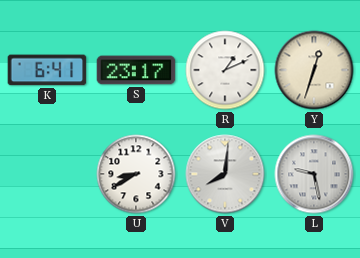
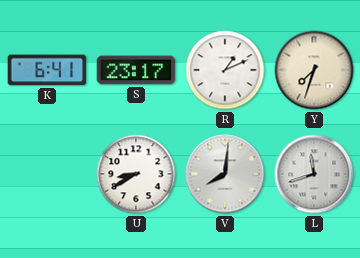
Y: 12:33 -> 7:33
L: 9:28 -> 11:42
